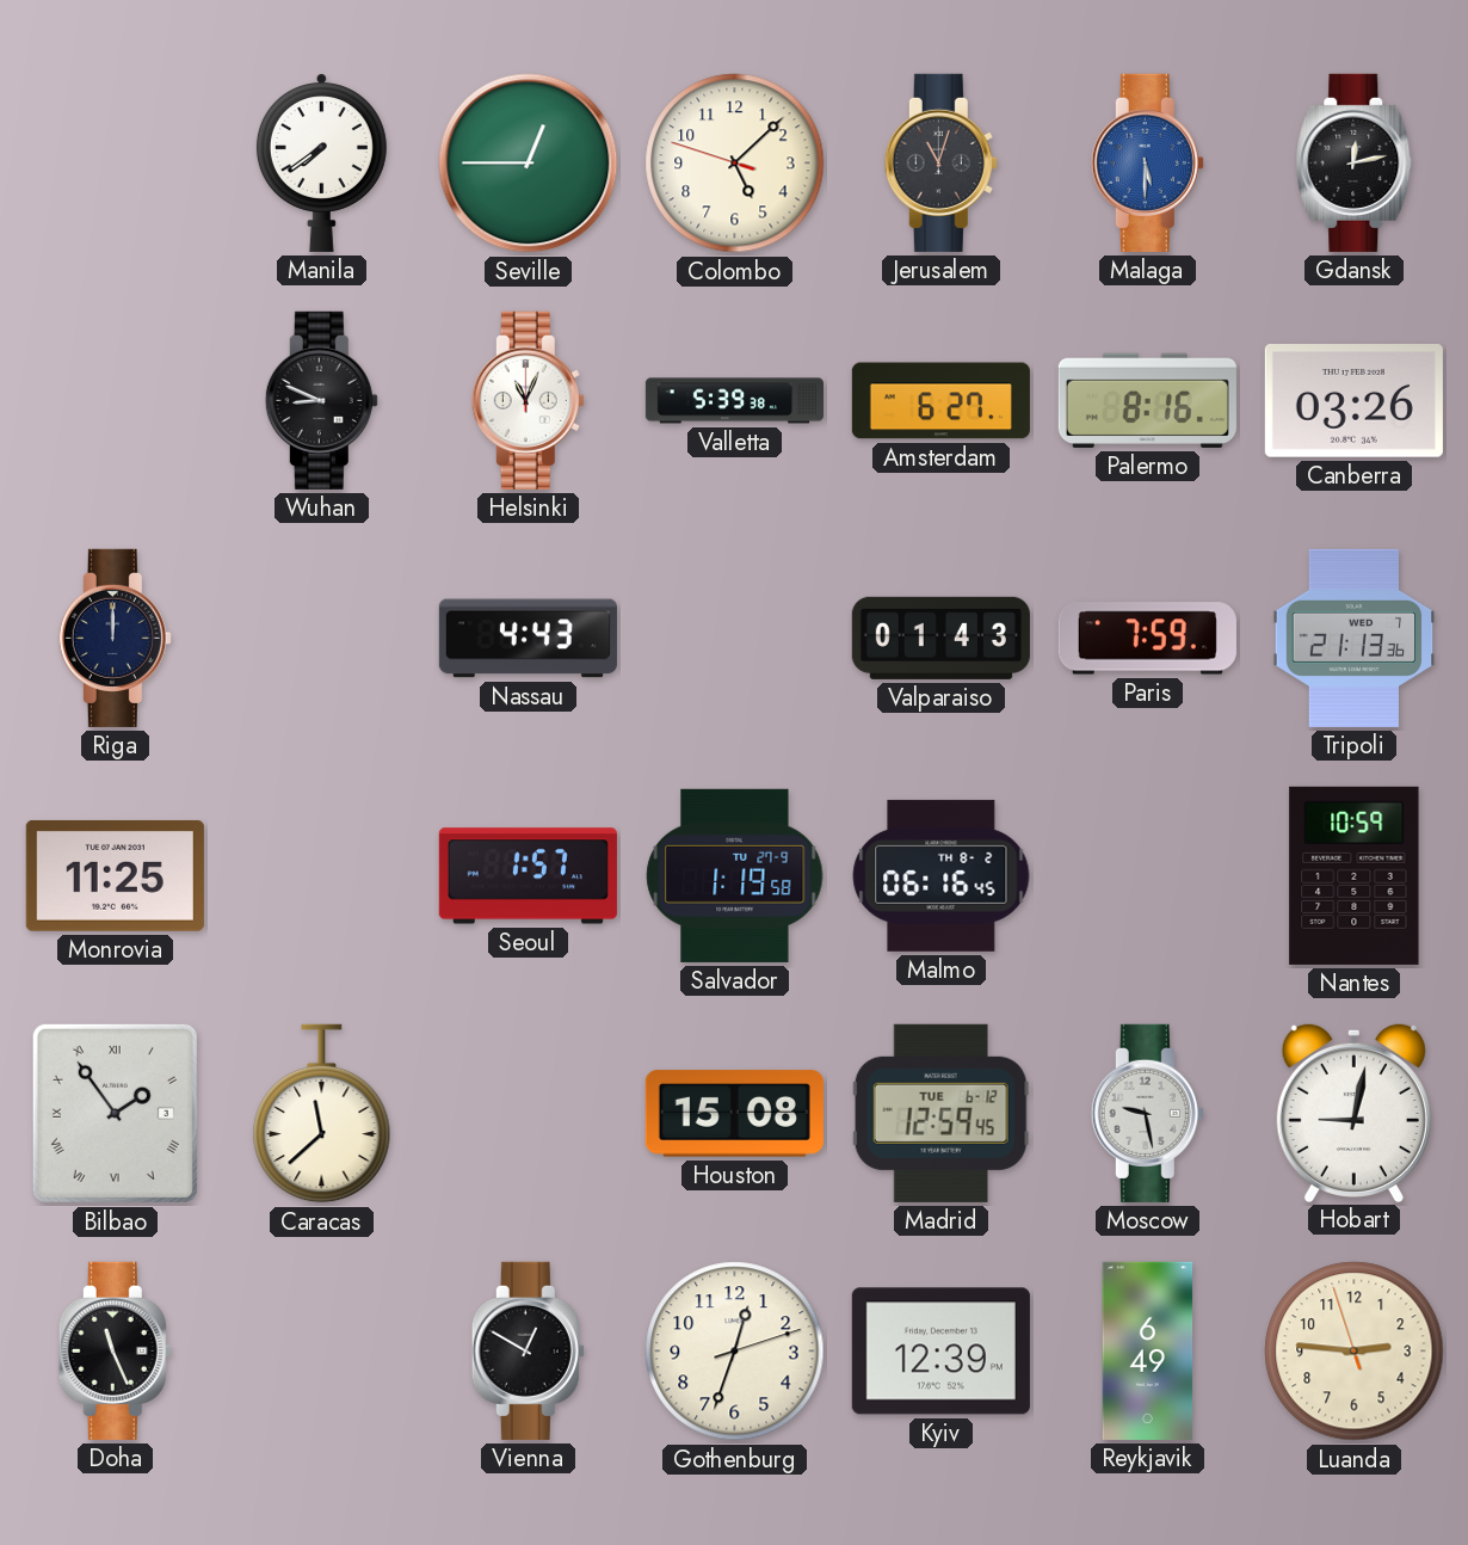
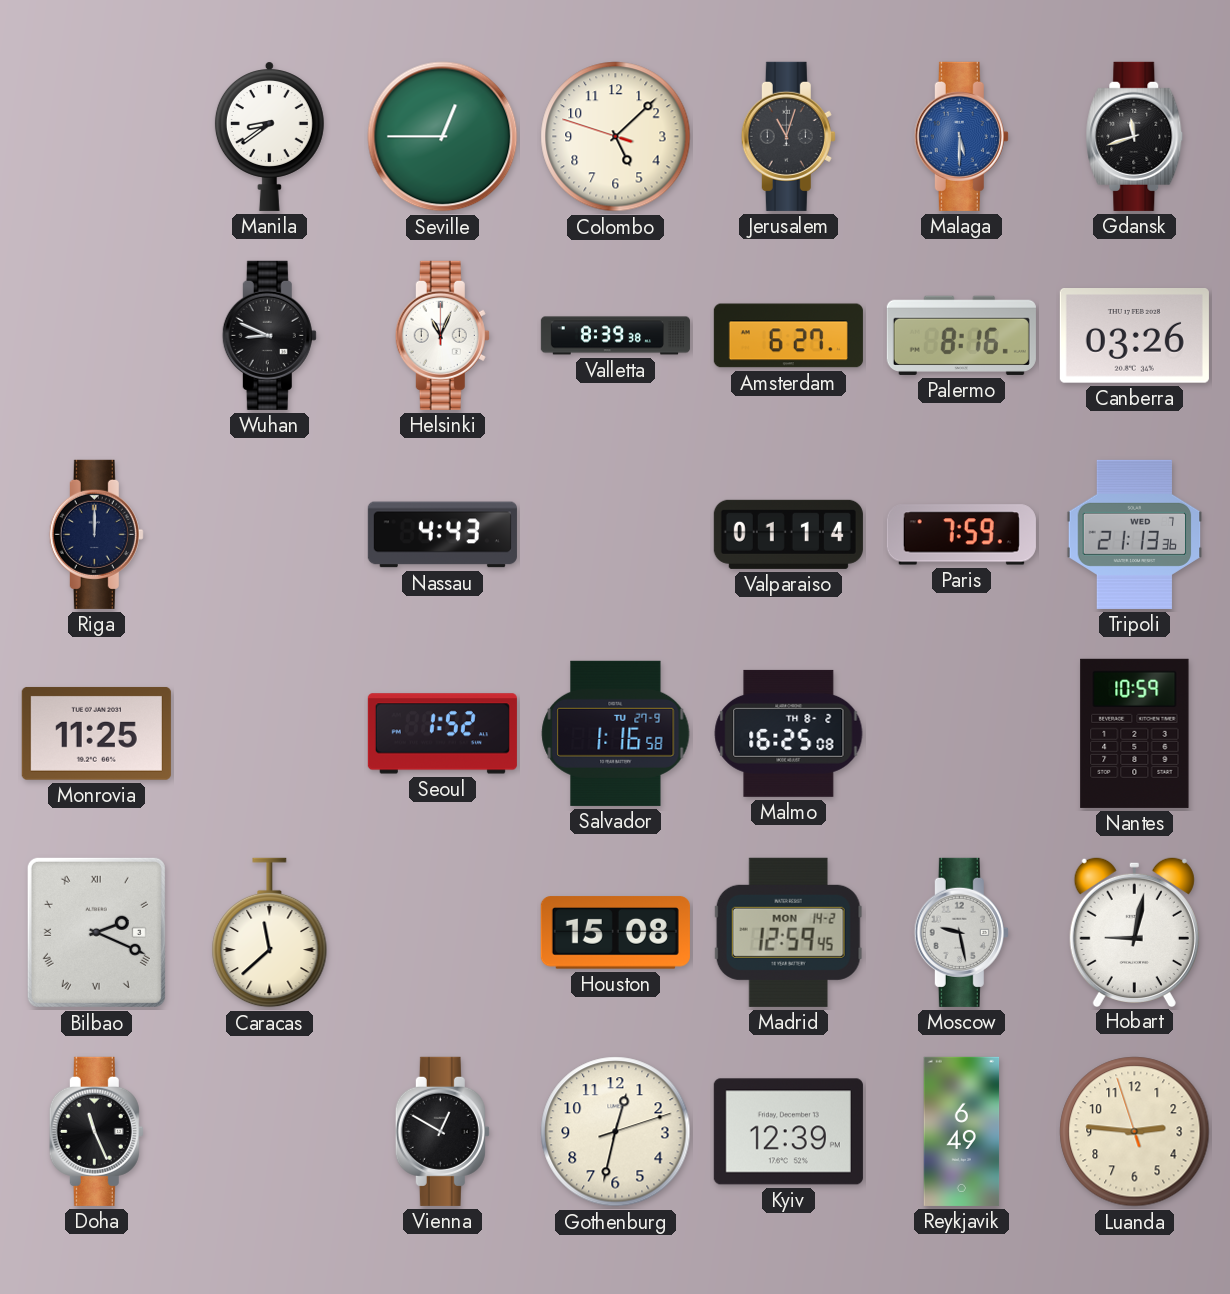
Manila: 7:39 -> 8:39
Gdansk: 12:13 -> 11:42
Valletta: 5:39 -> 8:39
Valparaiso: 01:43 -> 01:14
Seoul: 1:57 -> 1:52
Salvador: 1:19 -> 1:16
Malmo: 06:16 -> 16:25
Bilbao: 1:54 -> 2:19
Madrid date: TUE 6-12 -> MON 14-2
Gothenburg: 12:33 -> 12:32
